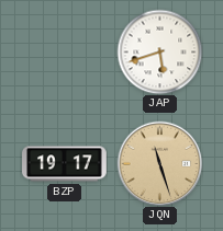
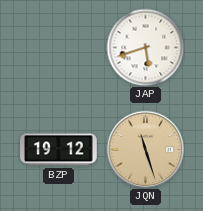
BZP: 19:17 -> 19:12
